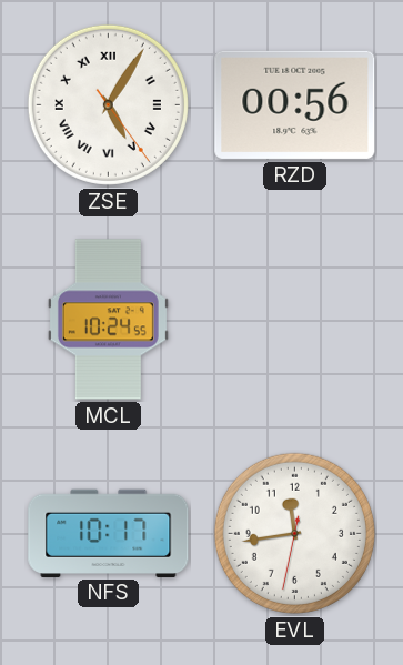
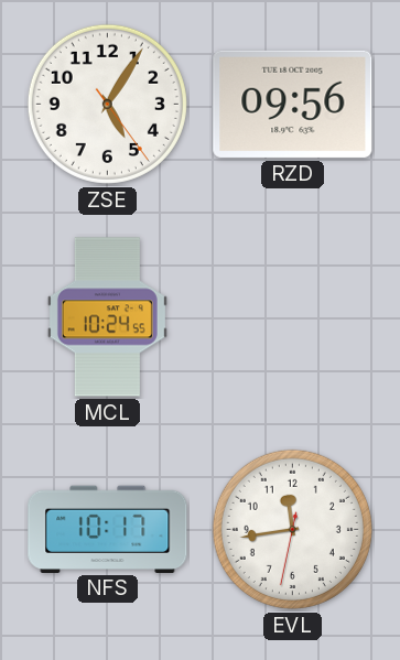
ZSE numerals: Roman -> Arabic
RZD: 00:56 -> 09:56
